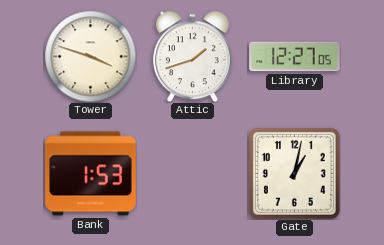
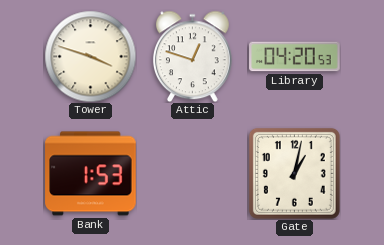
Attic: 1:42 -> 12:48
Library: 12:27 -> 04:20
